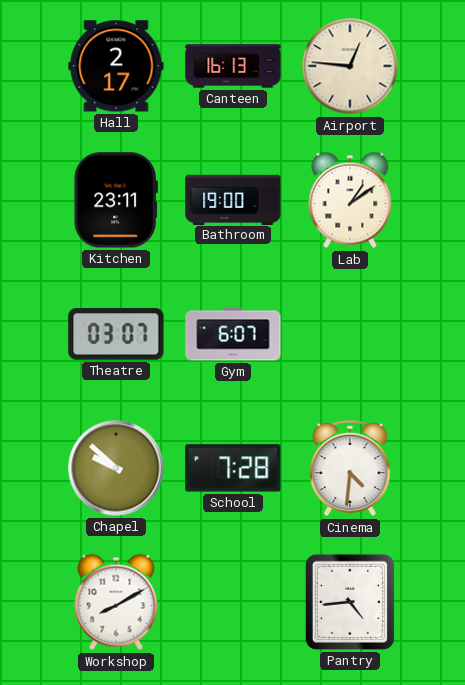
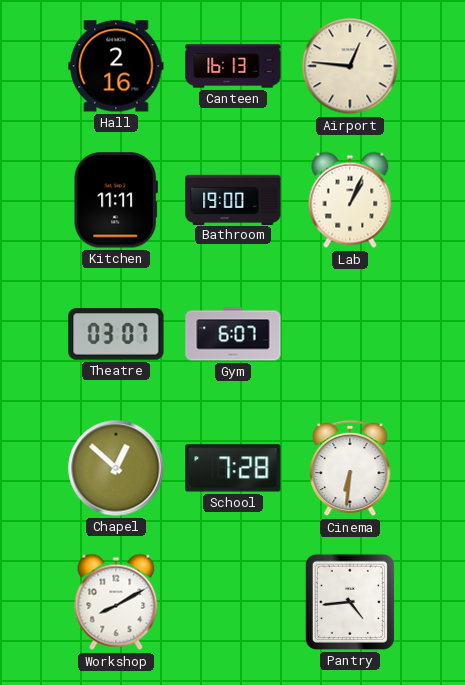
Hall: 2:17 -> 2:16
Kitchen: 23:11 -> 11:11
Lab: 1:09 -> 1:04
Chapel: 9:52 -> 12:52
Cinema: 4:31 -> 6:31
